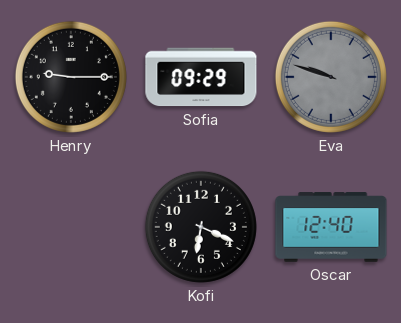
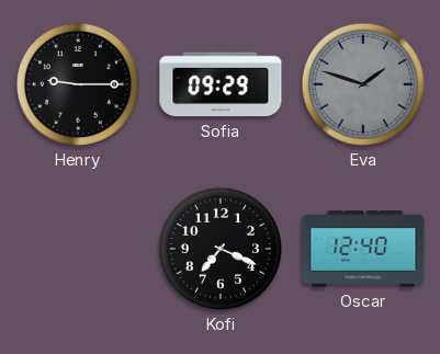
Eva: 9:48 -> 1:48
Kofi: 6:19 -> 7:19
